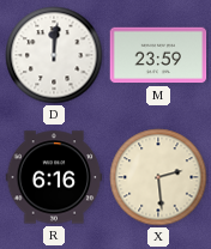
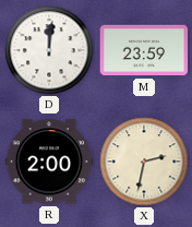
R: 6:16 -> 2:00
X: 2:29 -> 2:32
